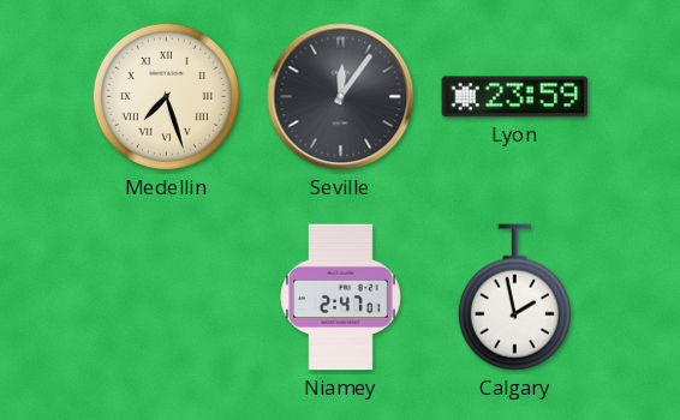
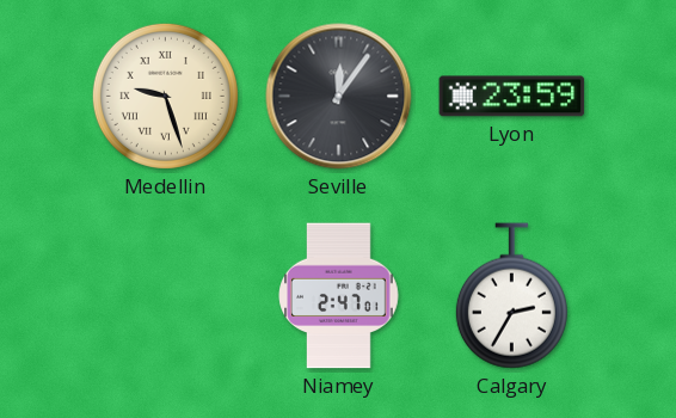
Medellin: 7:27 -> 9:27
Calgary: 1:58 -> 2:35
